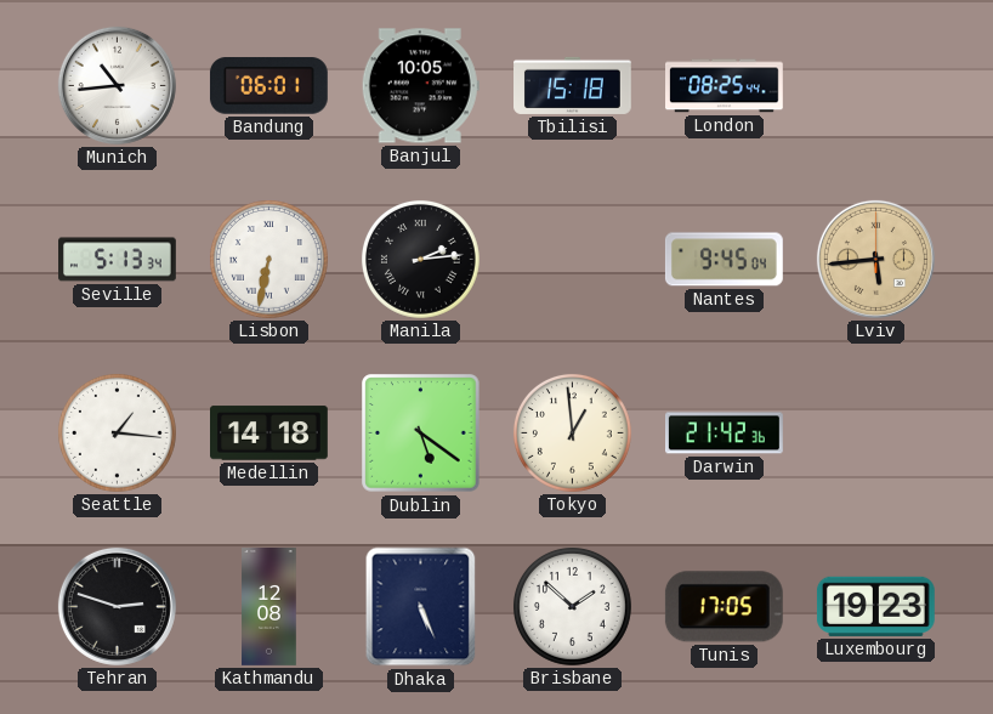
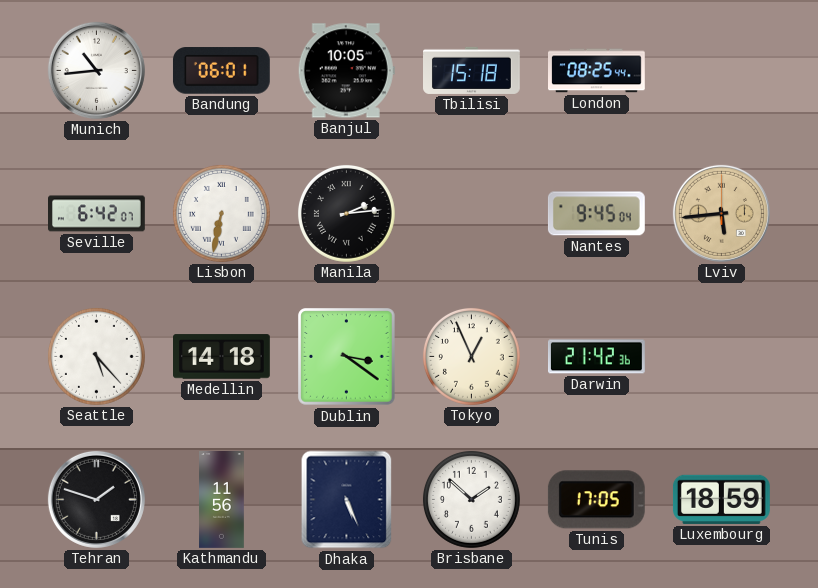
Seville: 5:13 -> 6:42
Seattle: 1:16 -> 5:23
Dublin: 5:21 -> 3:21
Tokyo: 12:59 -> 12:56
Tehran: 2:48 -> 1:48
Kathmandu: 12:08 -> 11:56
Luxembourg: 19:23 -> 18:59
